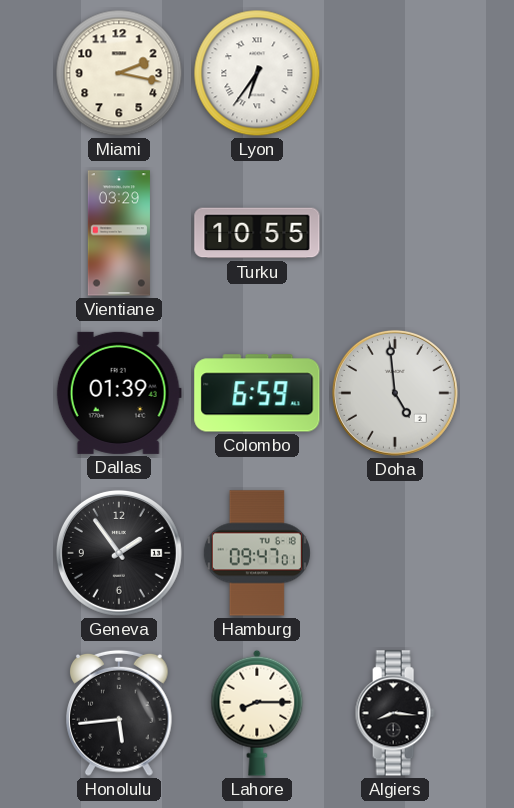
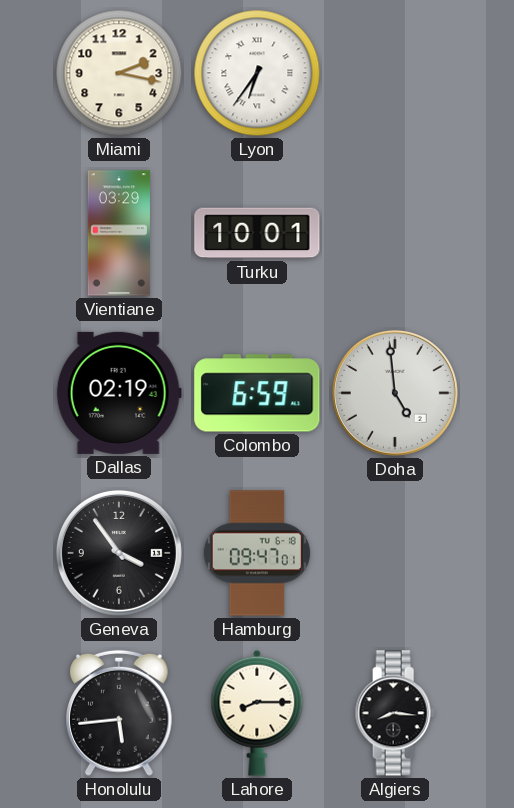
Turku: 10:55 -> 10:01
Dallas: 01:39 -> 02:19
Geneva: 1:54 -> 3:54
